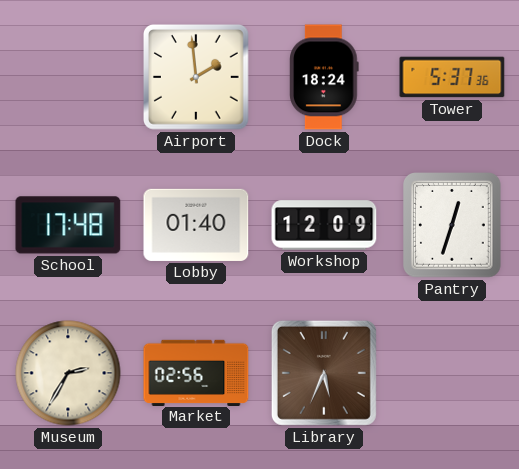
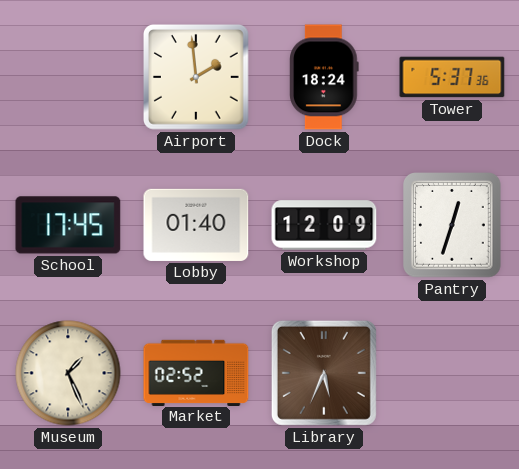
School: 17:48 -> 17:45
Museum: 2:35 -> 1:26
Market: 02:56 -> 02:52
